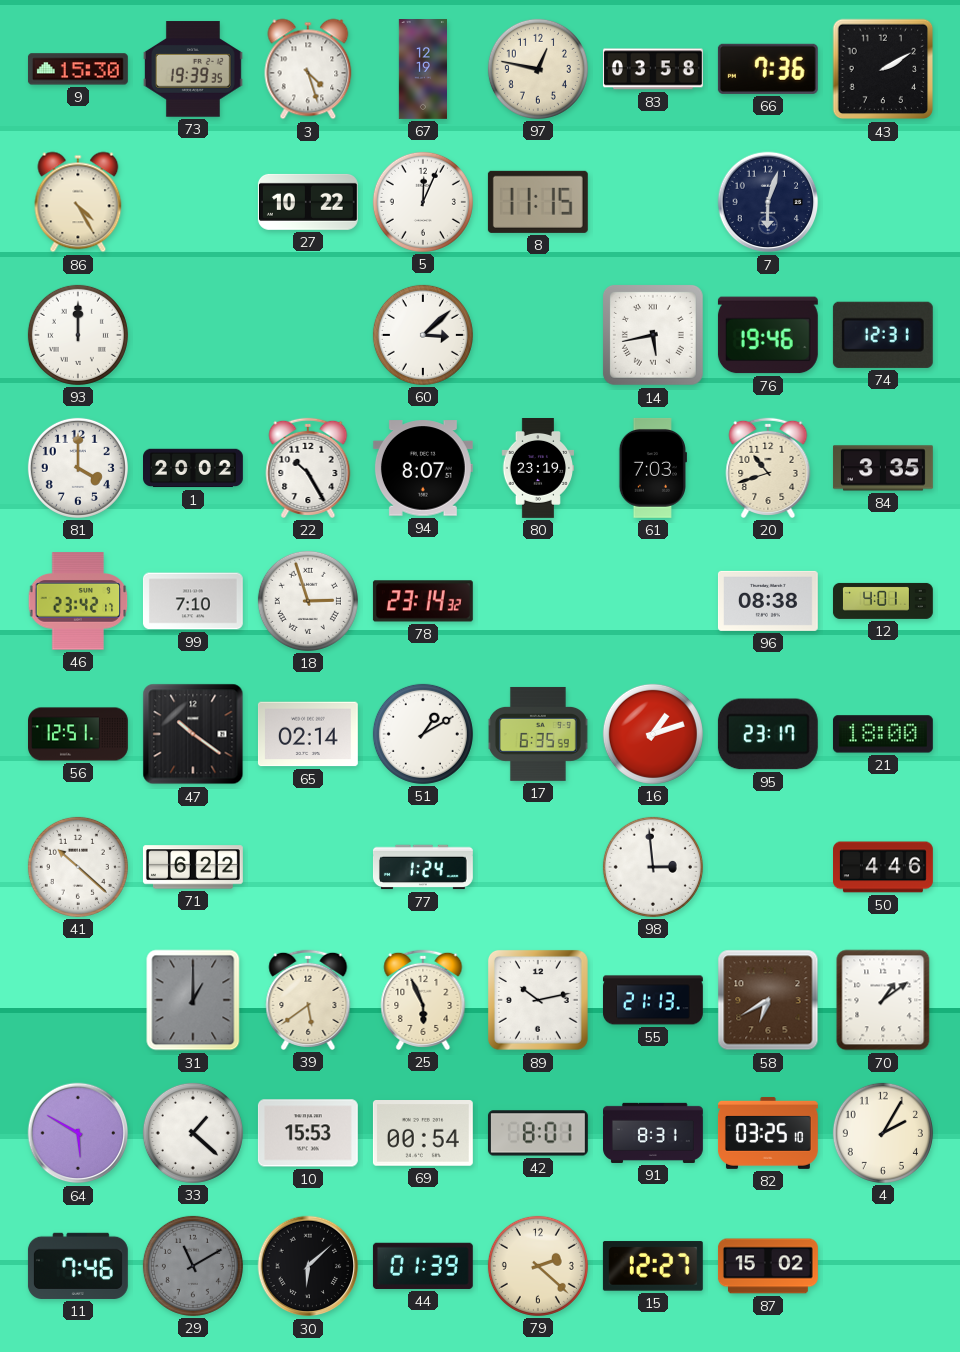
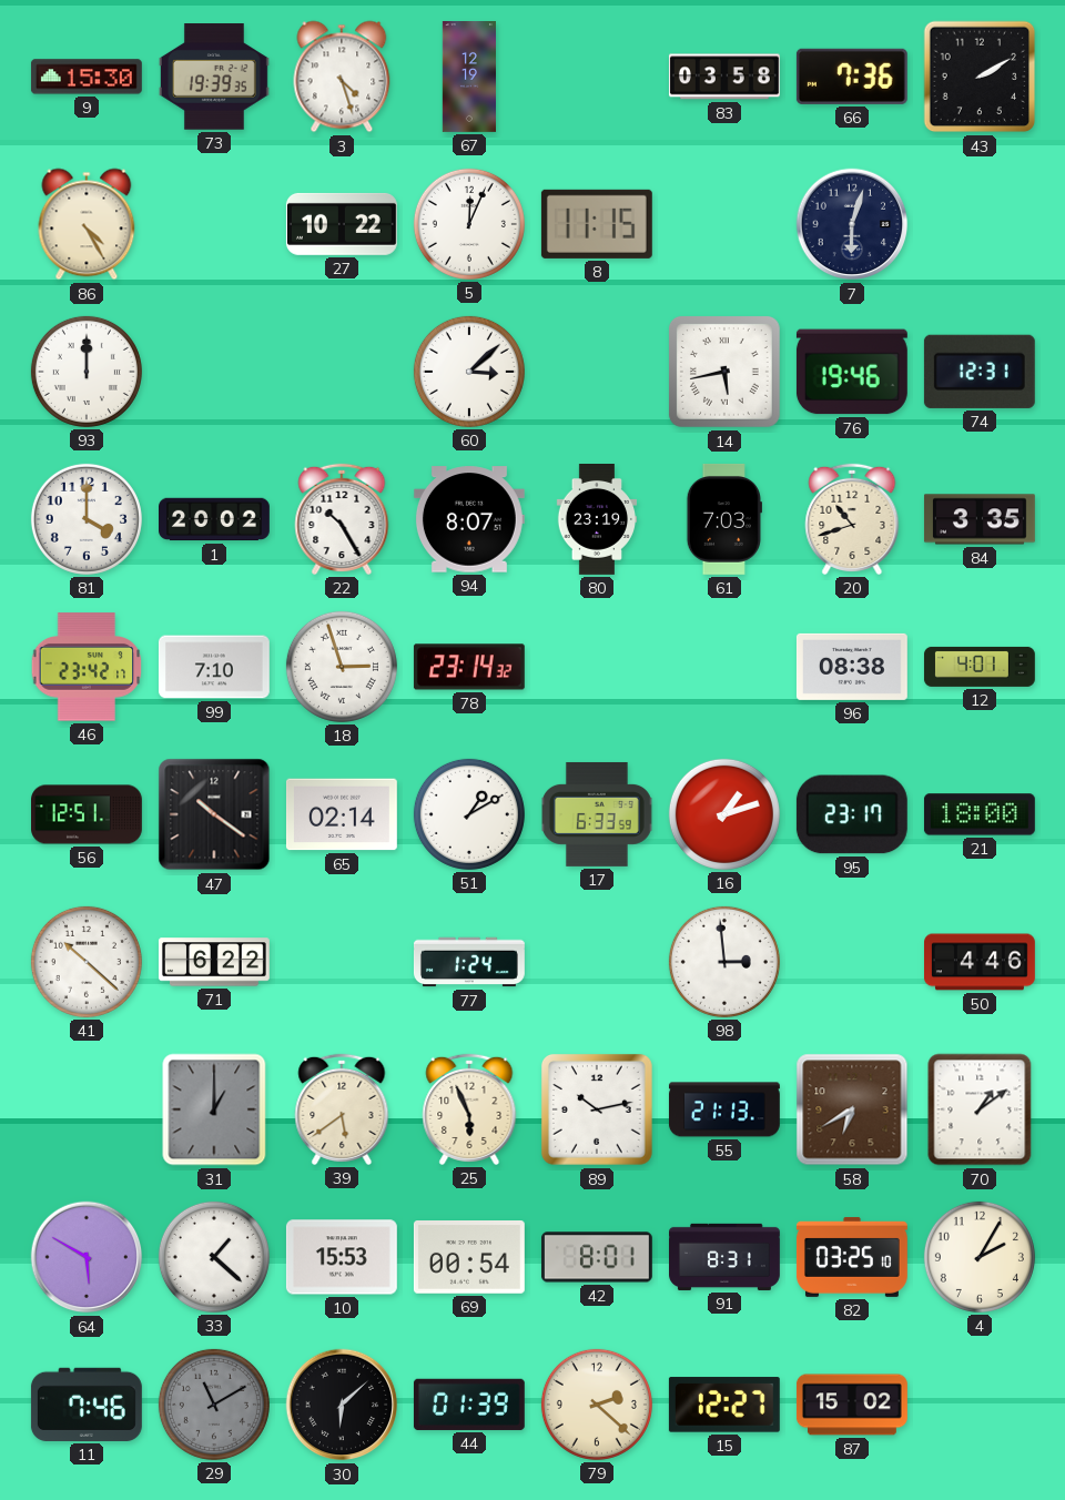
97: 12:47 -> none
17: 6:35 -> 6:33
